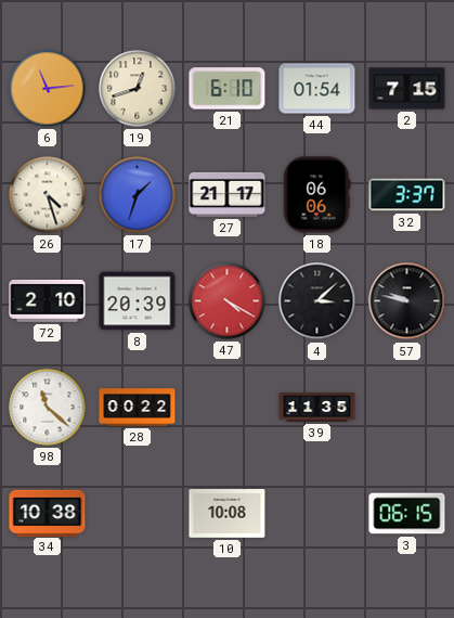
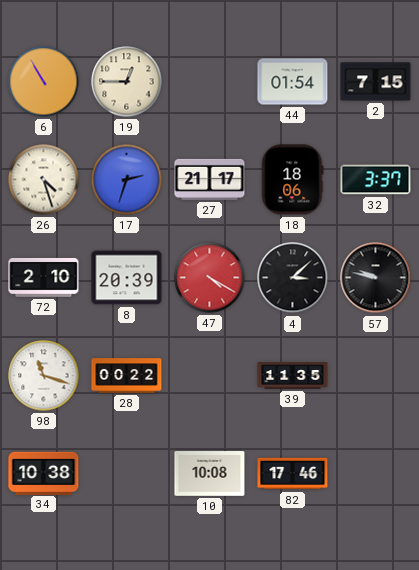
6: 11:14 -> 10:55
19: 12:42 -> 12:45
21: 6:10 -> none
17: 1:33 -> 2:33
18: 06:06 -> 18:06
98: 11:22 -> 11:18
82: none -> 17:46
3: 06:15 -> none
